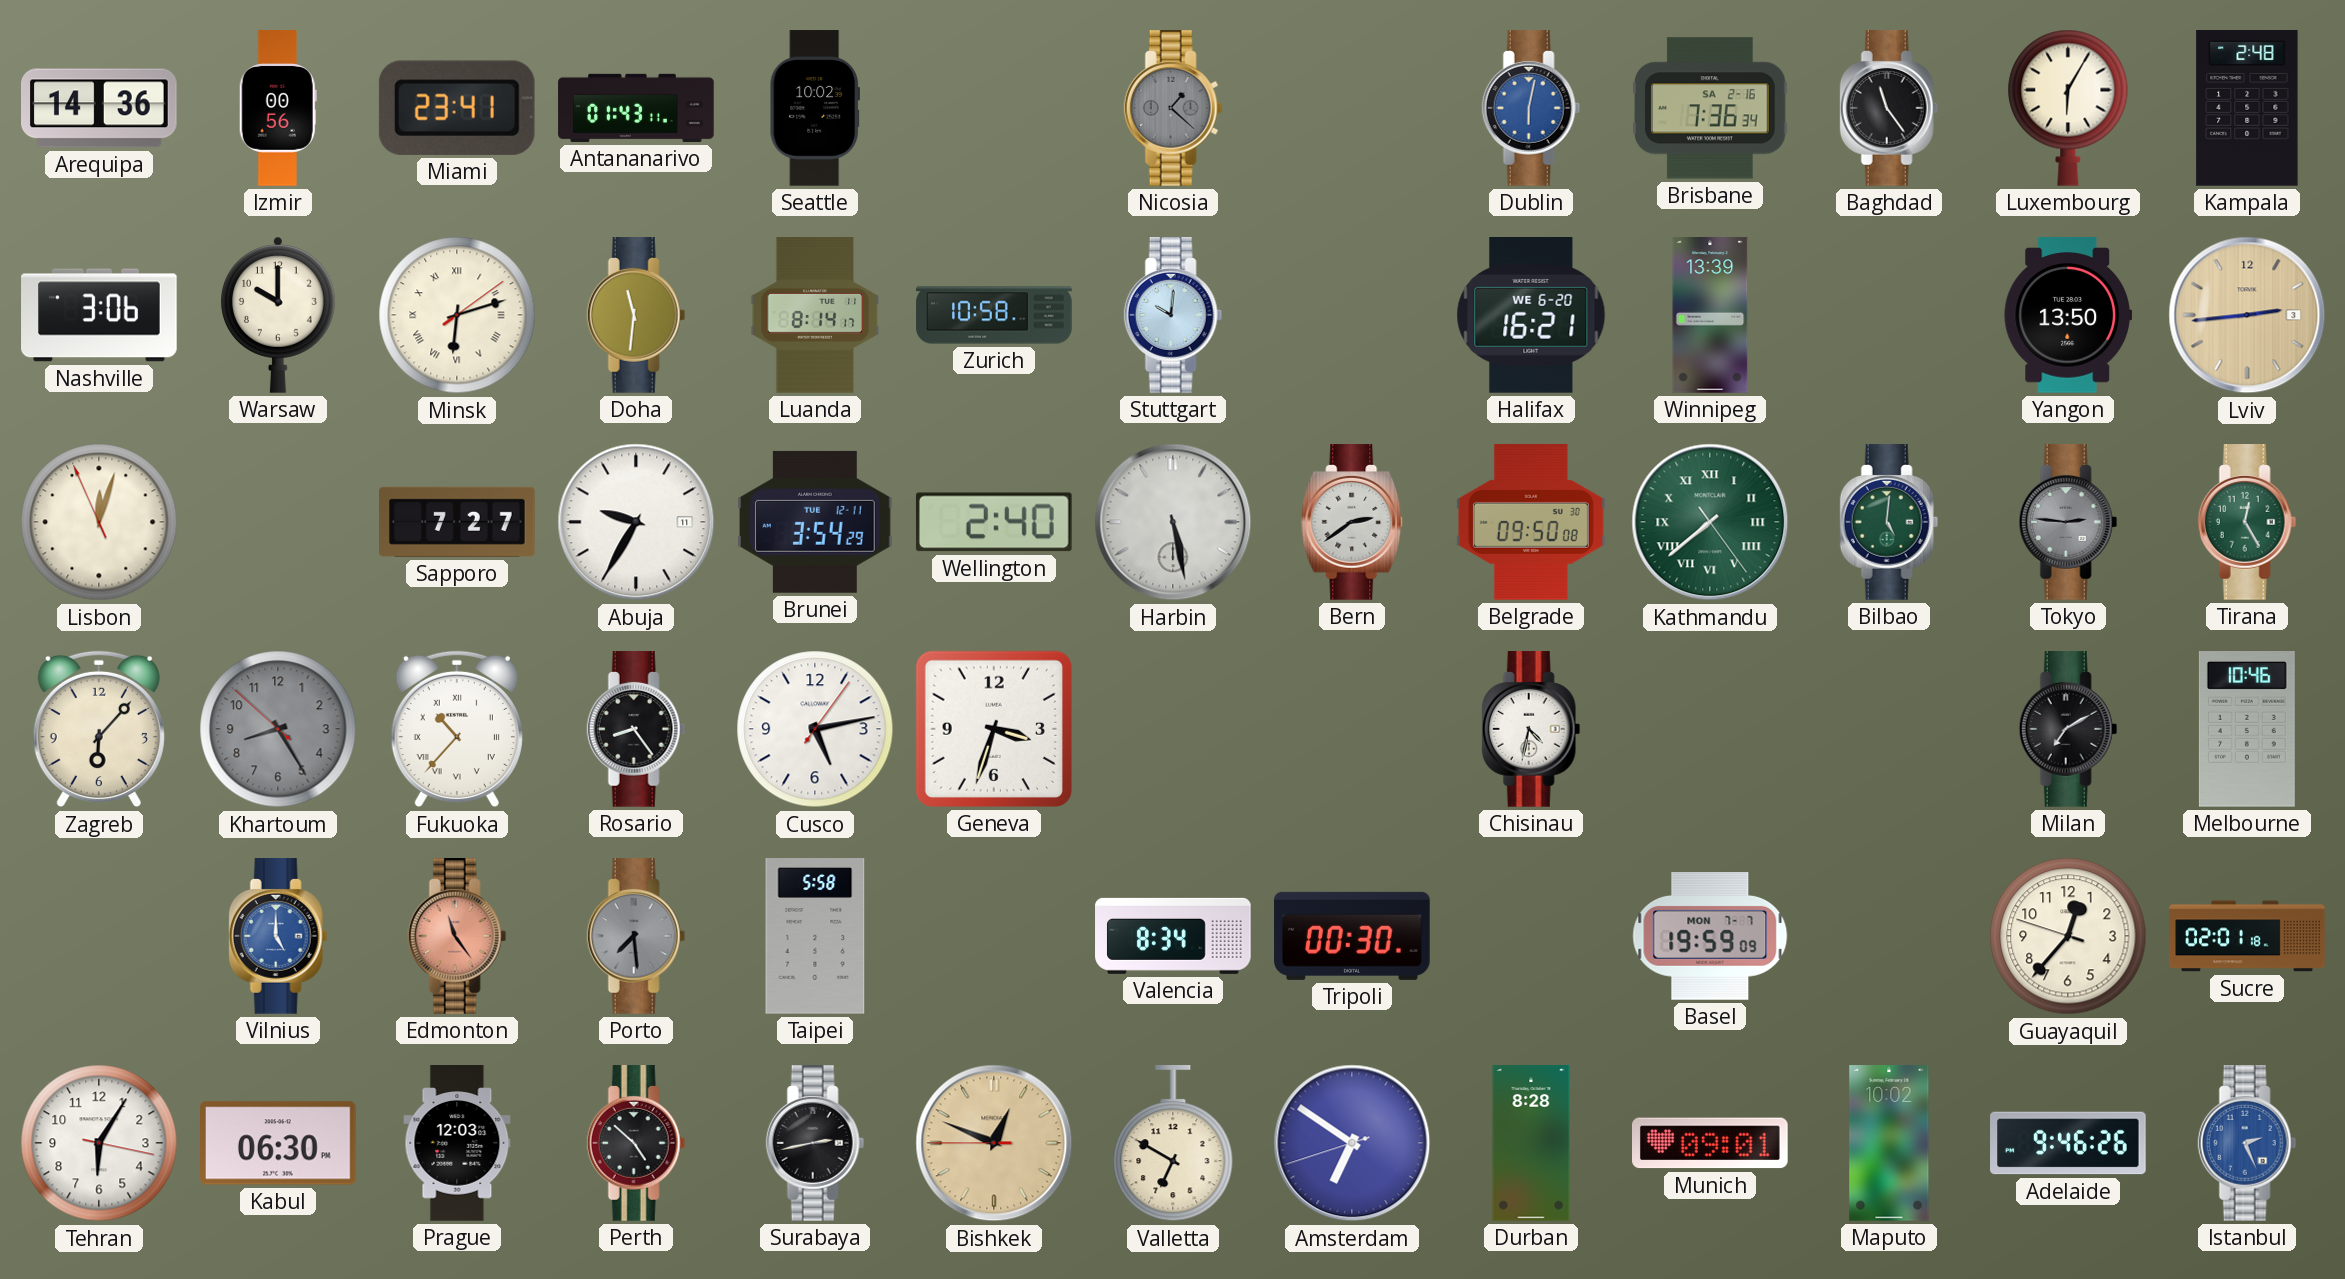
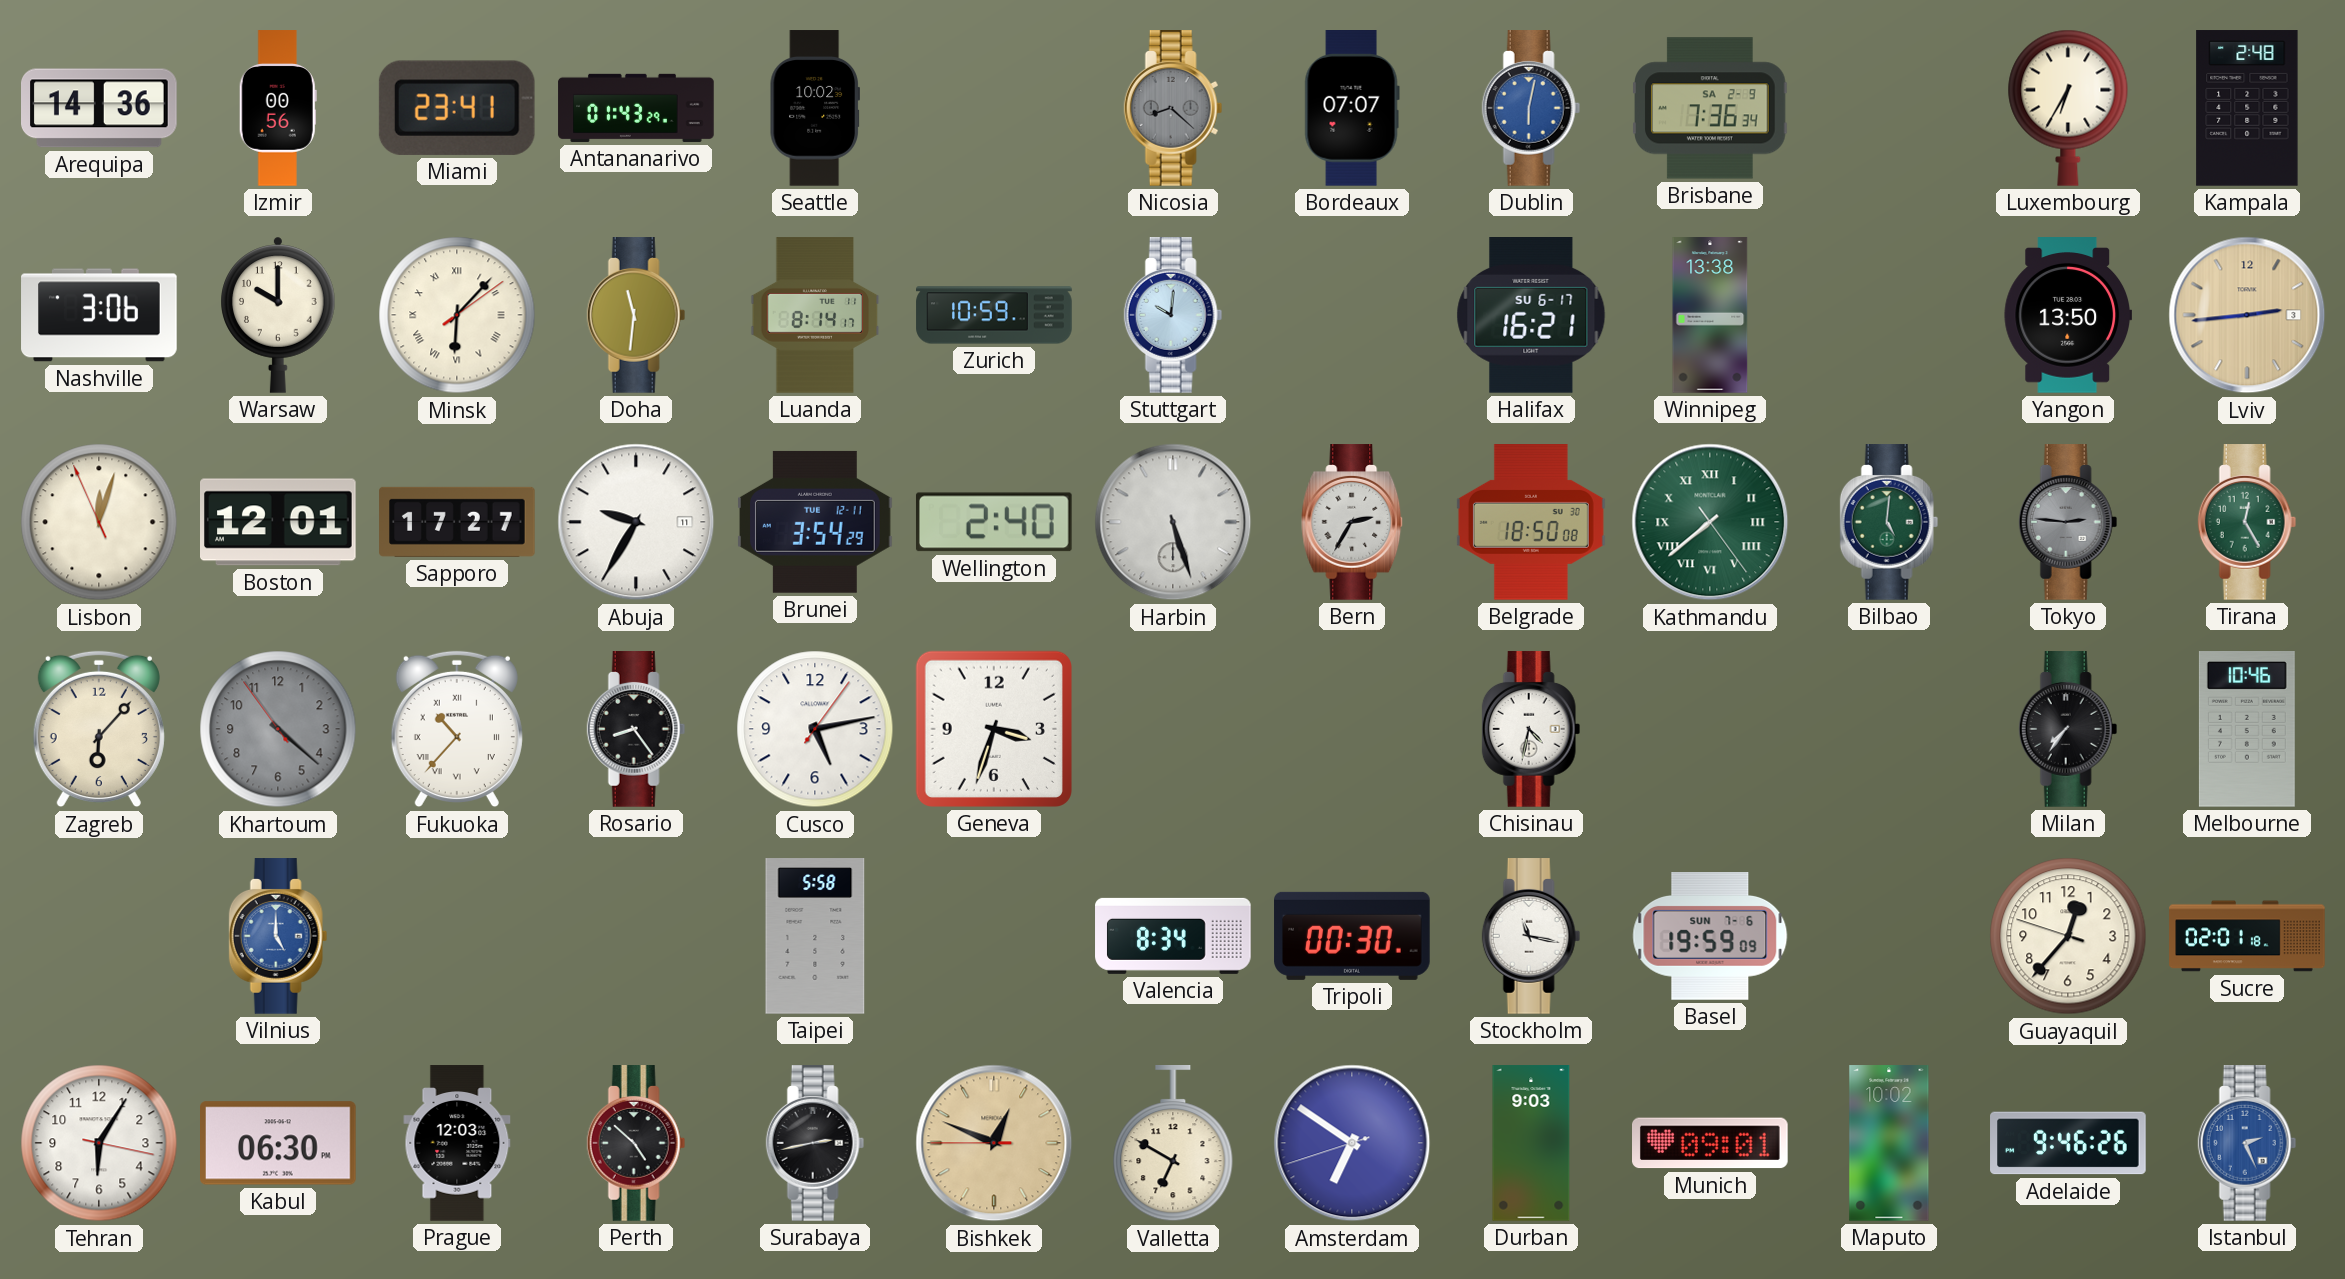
Antananarivo: 01:43:11 -> 01:43:29
Nicosia: 1:22 -> 8:22
Bordeaux: none -> 07:07
Brisbane date: SA 2-16 -> SA 2-9
Baghdad: 11:24 -> none
Luxembourg: 6:05 -> 6:35
Minsk: 6:12 -> 6:07
Zurich: 10:58 -> 10:59
Halifax date: WE 6-20 -> SU 6-17
Winnipeg: 13:39 -> 13:38
Boston: none -> 12:01
Sapporo: 7:27 -> 17:27
Harbin: 5:28 -> 5:27
Bern: 2:39 -> 2:35
Belgrade: 09:50 -> 18:50
Khartoum: 8:24 -> 4:21
Milan: 7:10 -> 7:36
Edmonton: 11:24 -> none
Porto: 7:29 -> none
Stockholm: none -> 11:17
Basel date: MON 7-7 -> SUN 7-6
Durban: 8:28 -> 9:03
